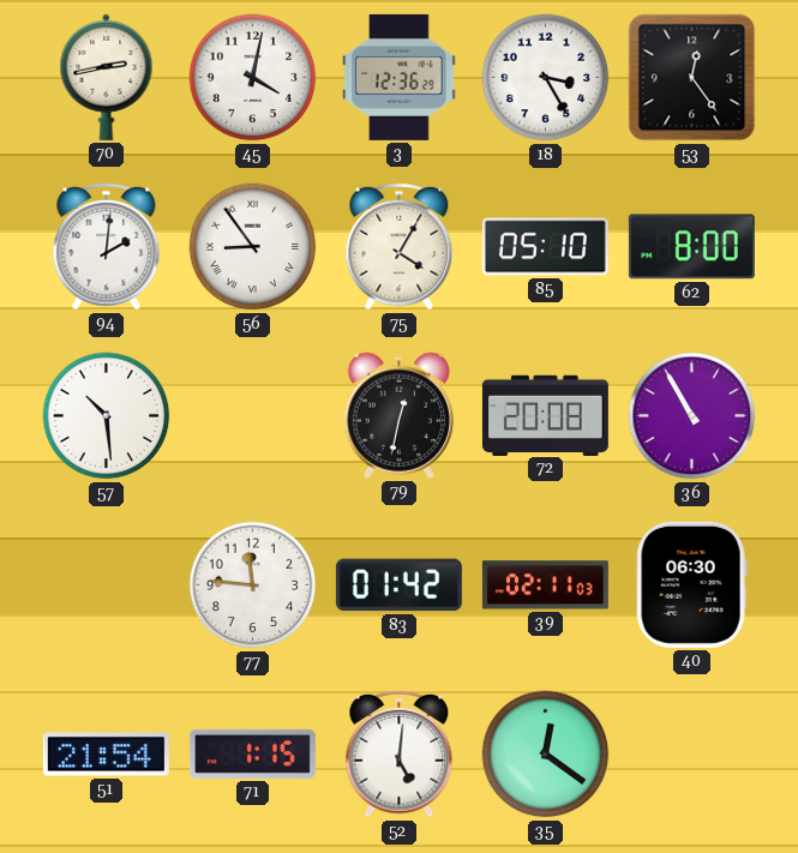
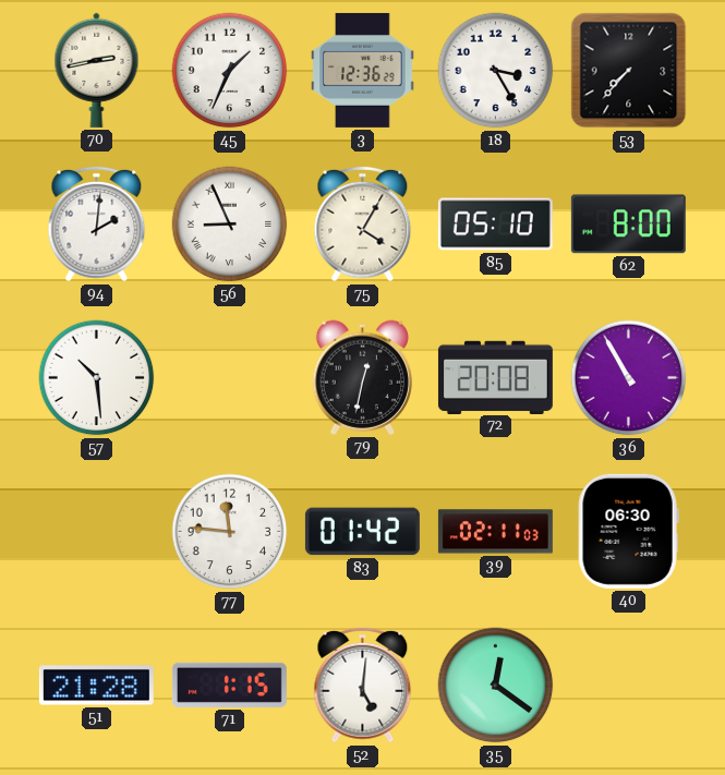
45: 4:02 -> 1:34
53: 12:24 -> 7:37
56: 8:54 -> 8:56
51: 21:54 -> 21:28
